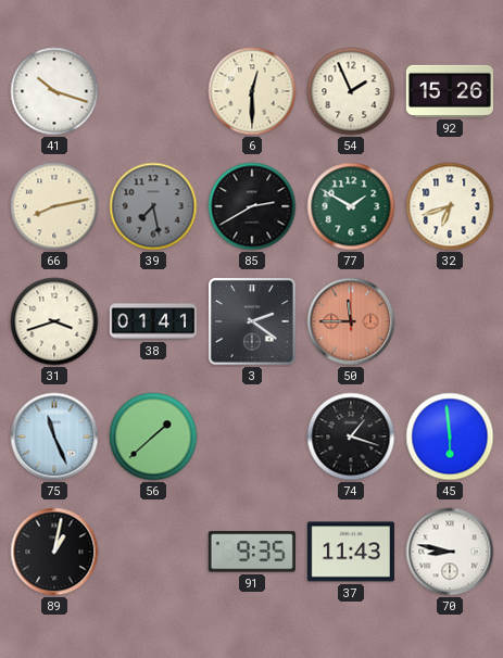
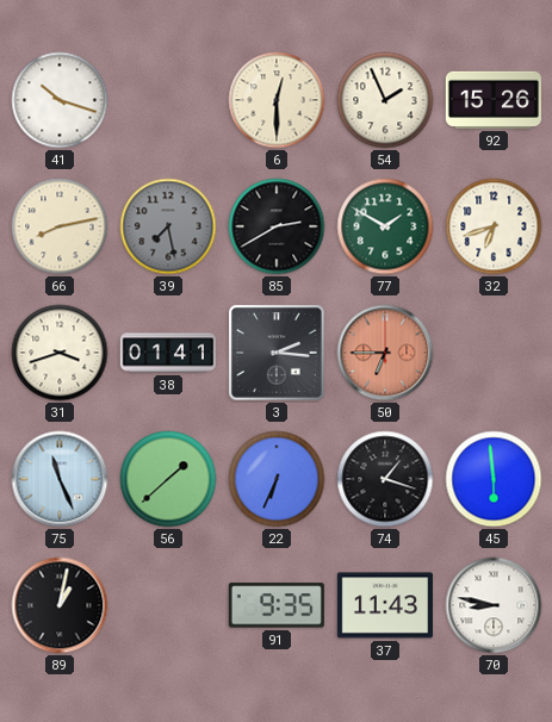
3: 2:21 -> 2:16
50: 11:45 -> 6:45
22: none -> 6:34
